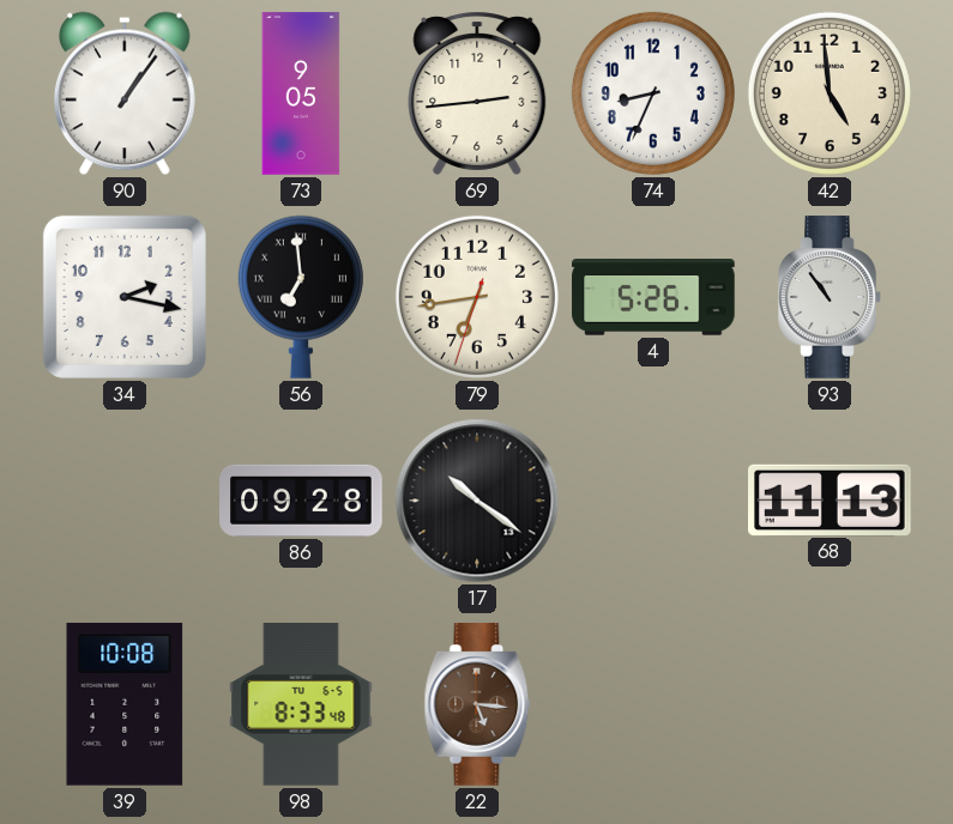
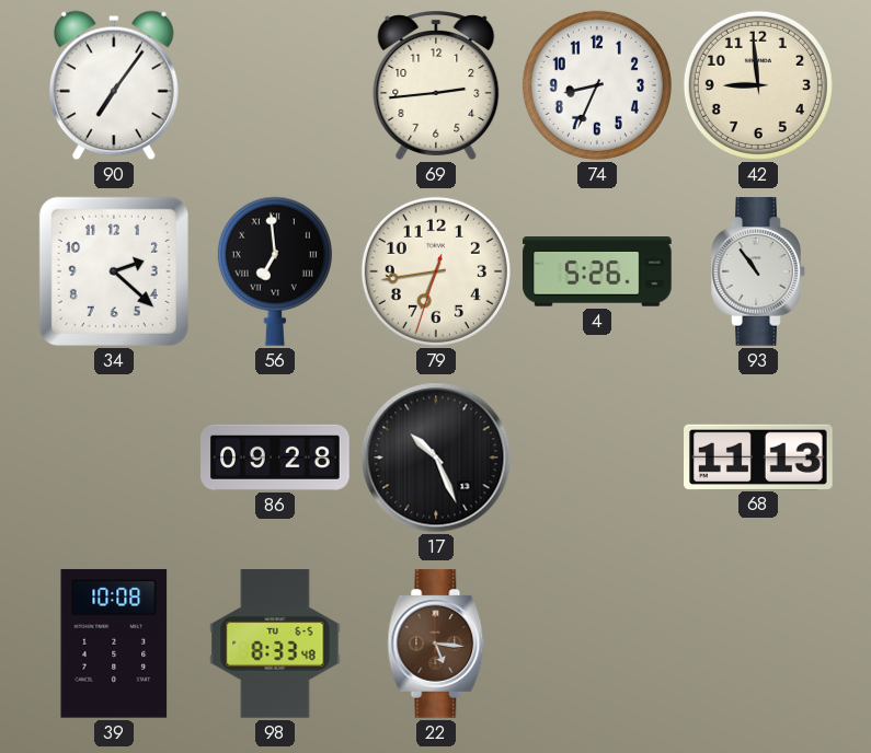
90: 1:06 -> 7:06
73: 9:05 -> none
42: 4:59 -> 8:59
34: 2:17 -> 2:22
17: 10:21 -> 10:26
